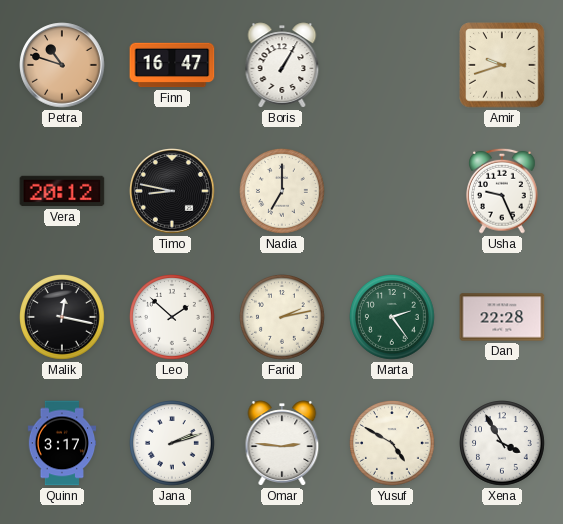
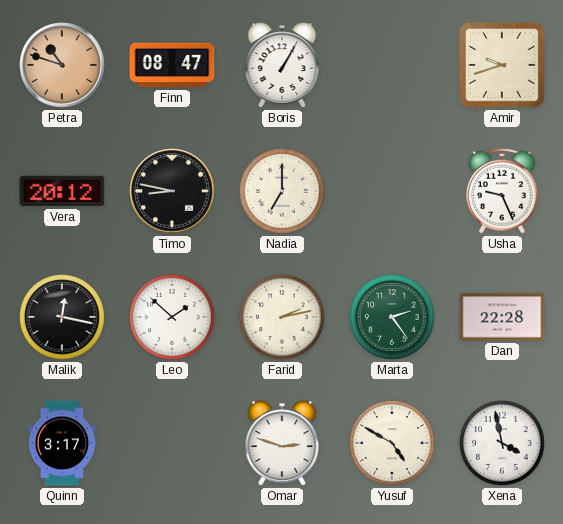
Finn: 16:47 -> 08:47
Jana: 2:12 -> none
Omar: 2:46 -> 2:48
Xena: 3:55 -> 3:58
